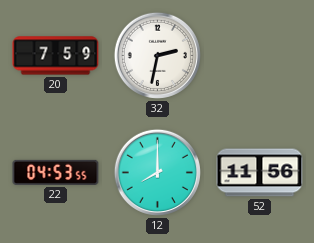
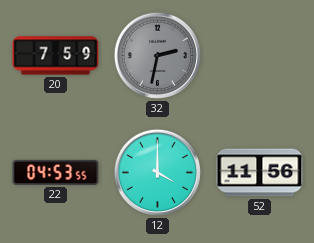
32 dial: white -> grey
12: 8:00 -> 4:00
